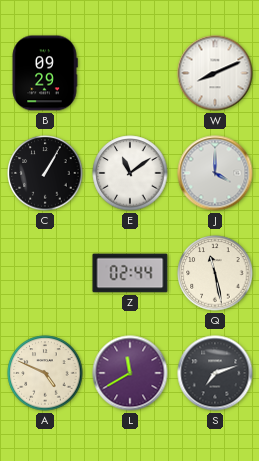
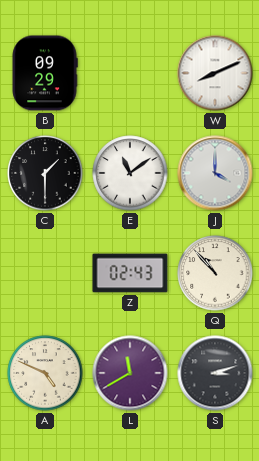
C: 1:05 -> 1:30
Z: 02:44 -> 02:43
Q: 11:28 -> 10:53
S: 7:12 -> 3:12
